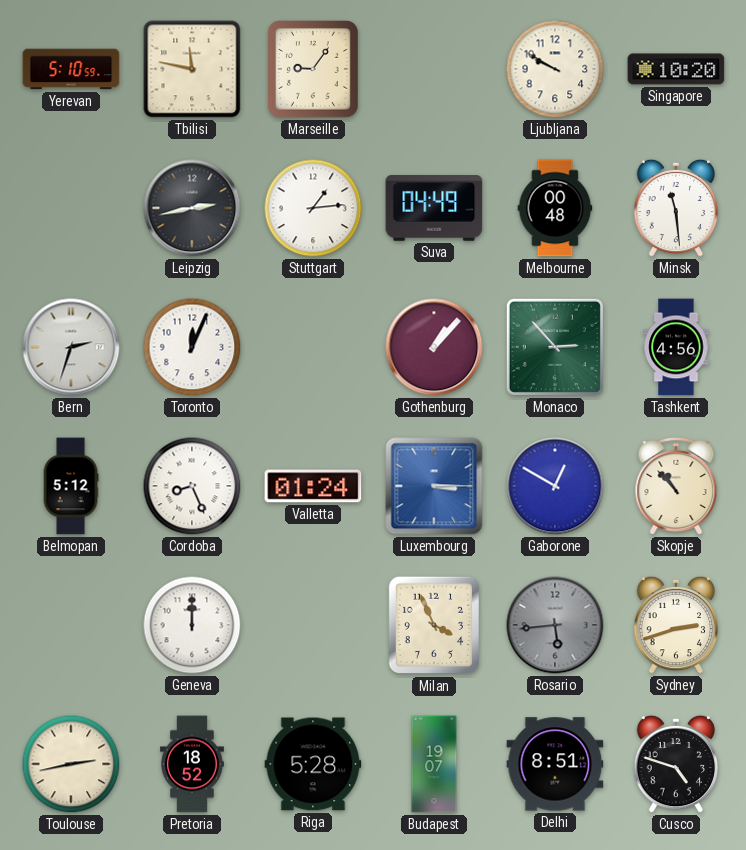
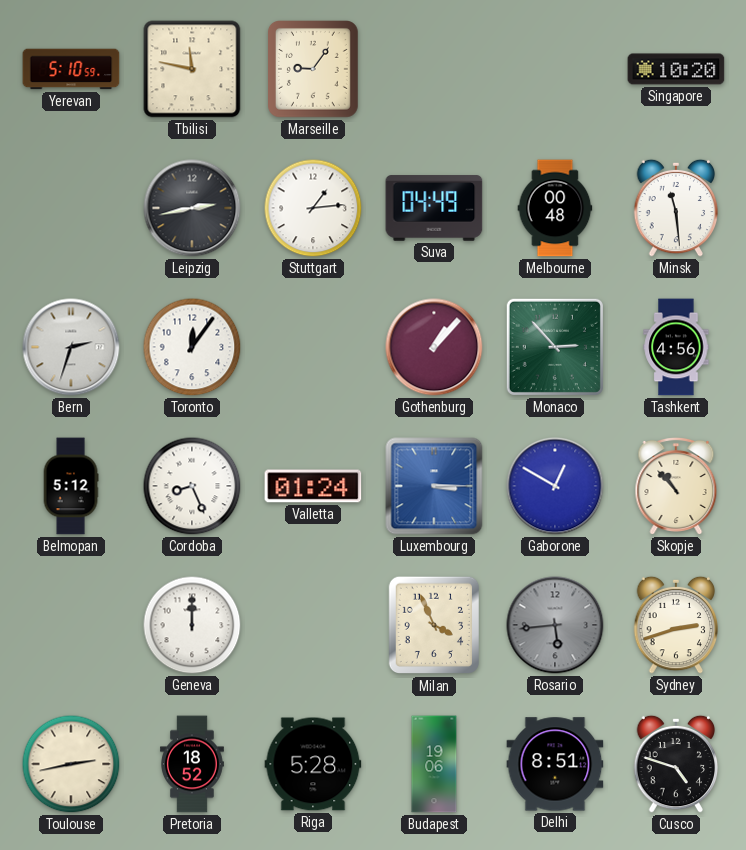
Ljubljana: 9:50 -> none
Toronto: 12:04 -> 12:06
Budapest: 19:07 -> 19:06
